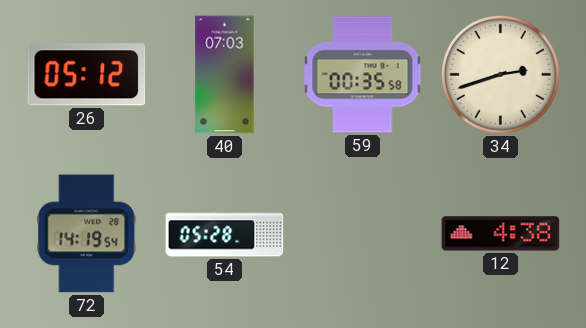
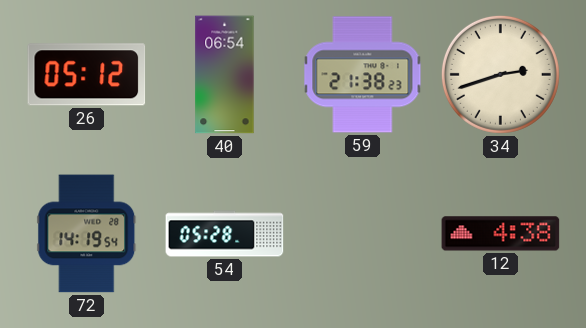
40: 07:03 -> 06:54
59: 00:35 -> 21:38
